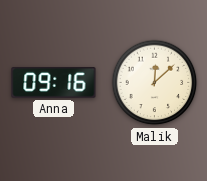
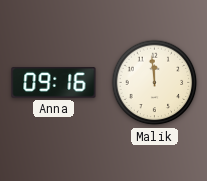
Malik: 12:08 -> 11:59
